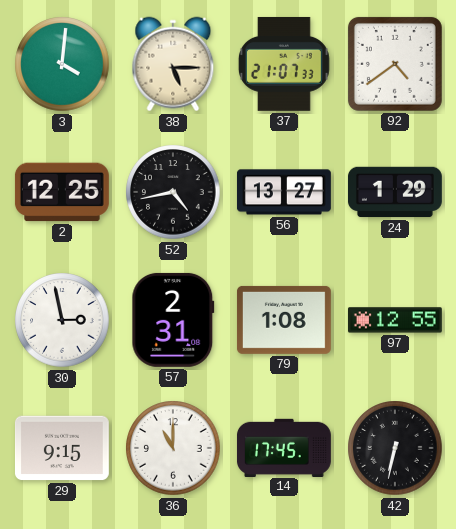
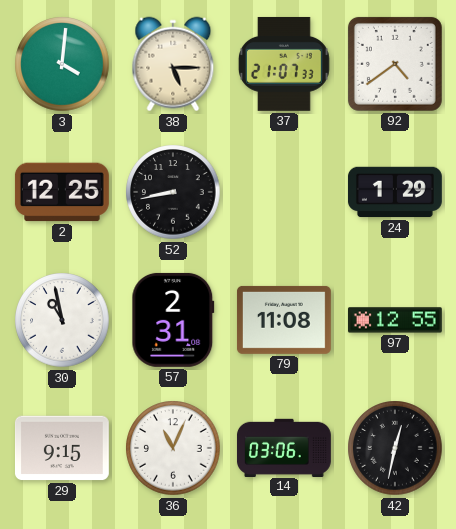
52: 4:43 -> 8:43
56: 13:27 -> none
30: 2:58 -> 10:58
79: 1:08 -> 11:08
36: 11:00 -> 11:04
14: 17:45 -> 03:06
42: 6:32 -> 12:32
